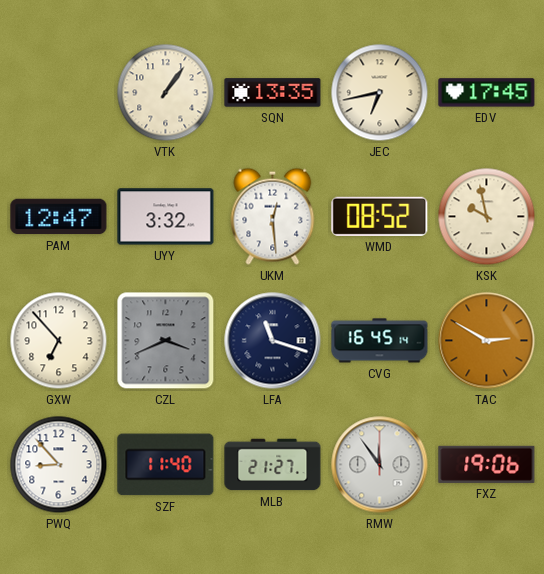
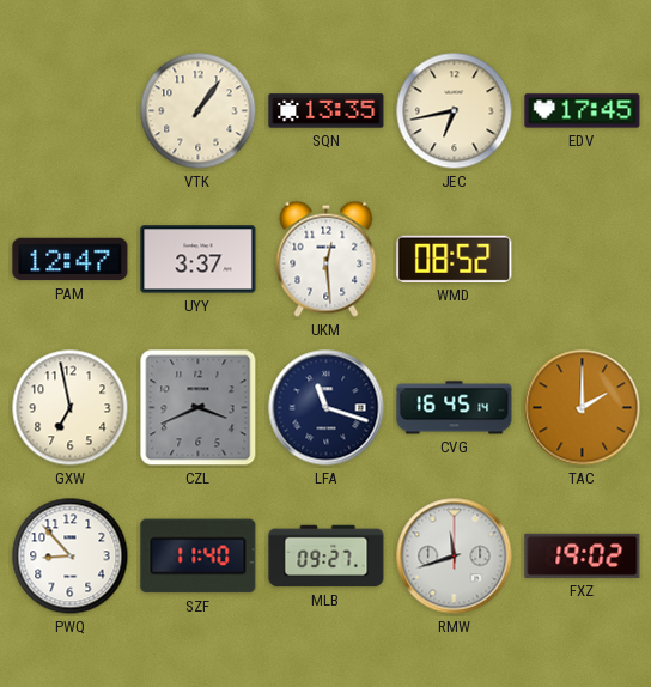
UYY: 3:32 -> 3:37
KSK: 9:58 -> none
GXW: 6:53 -> 6:58
TAC: 2:50 -> 2:00
MLB: 21:27 -> 09:27
RMW: 11:54 -> 11:42
FXZ: 19:06 -> 19:02
